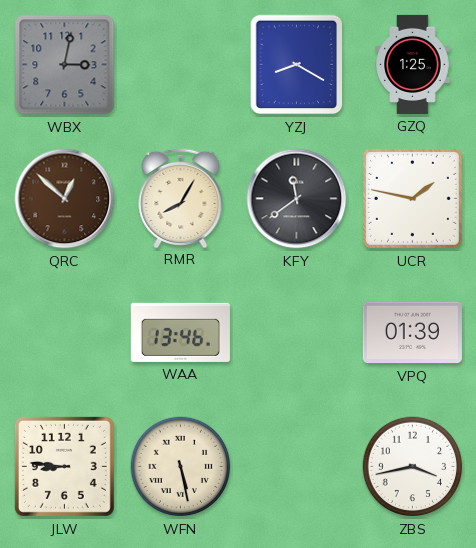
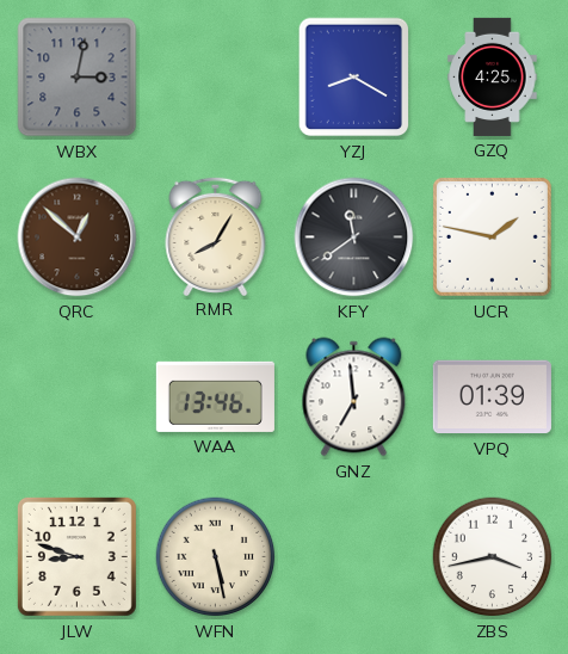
GZQ: 1:25 -> 4:25
GNZ: none -> 6:59
JLW: 8:46 -> 8:48
